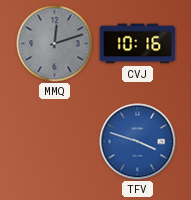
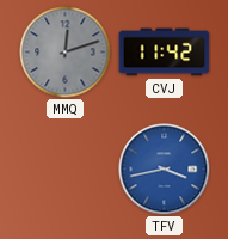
CVJ: 10:16 -> 11:42
TFV: 3:48 -> 3:43
